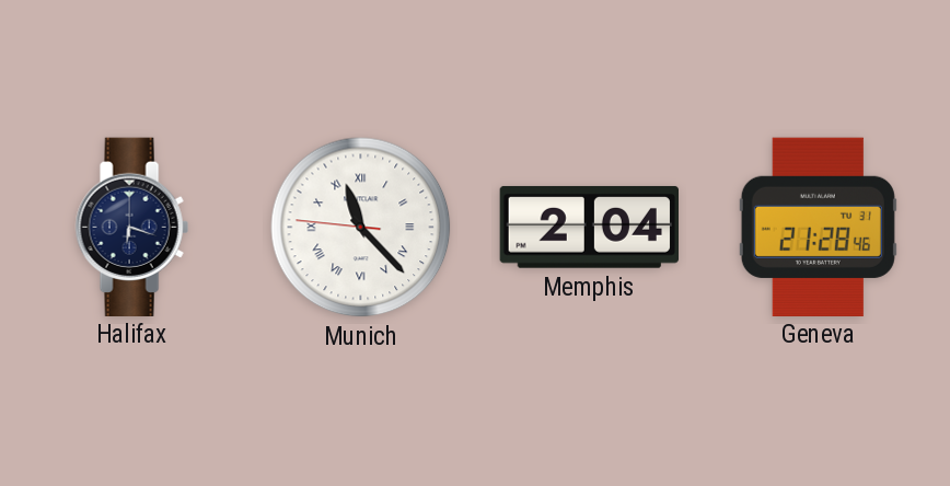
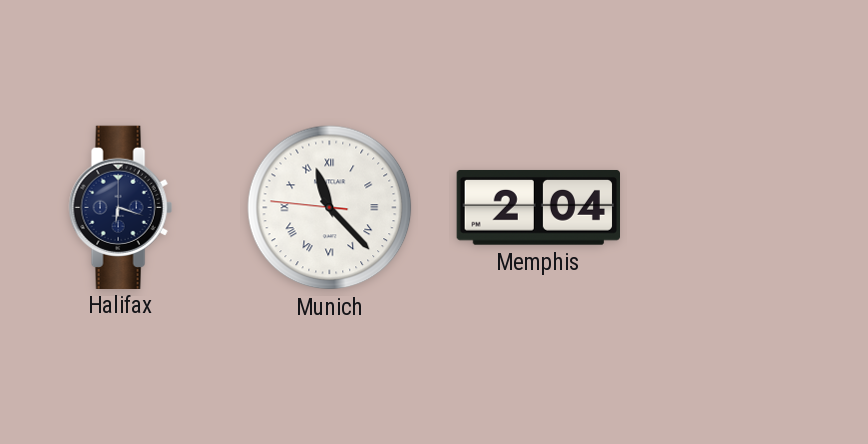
Geneva: 21:28 -> none
